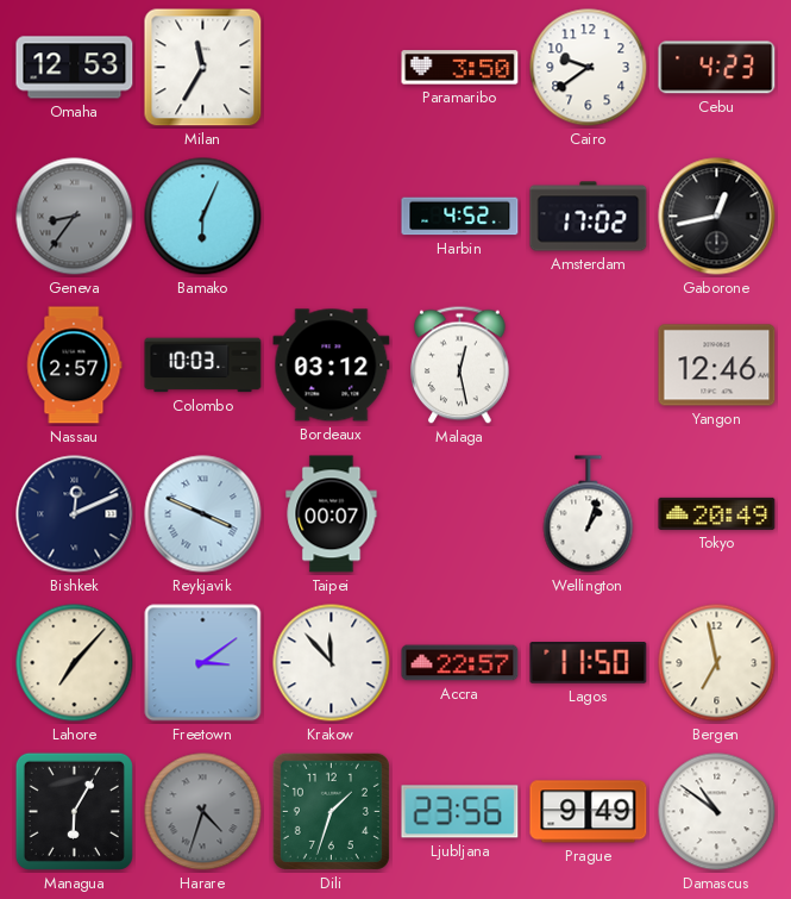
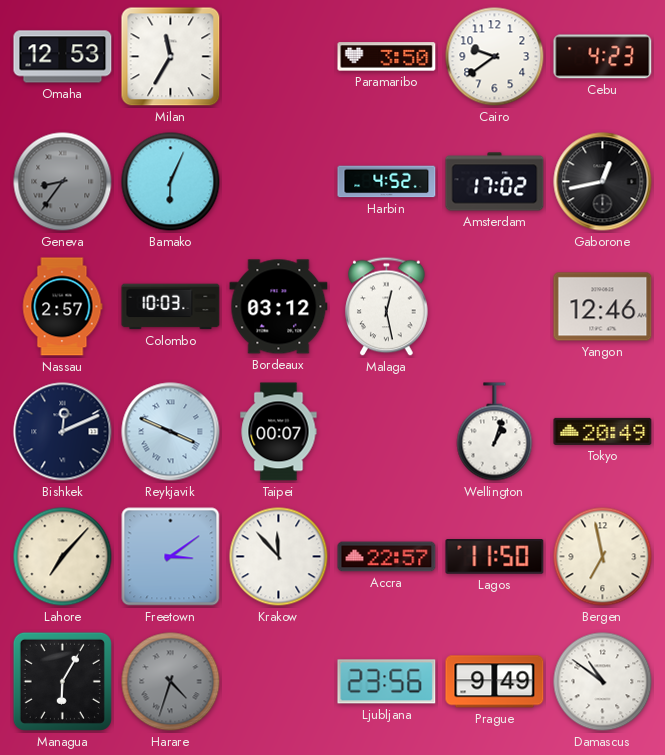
Dili: 1:33 -> none
